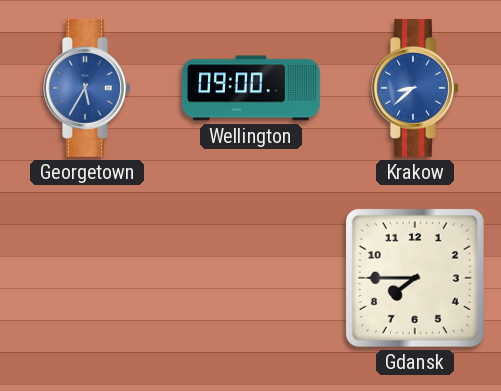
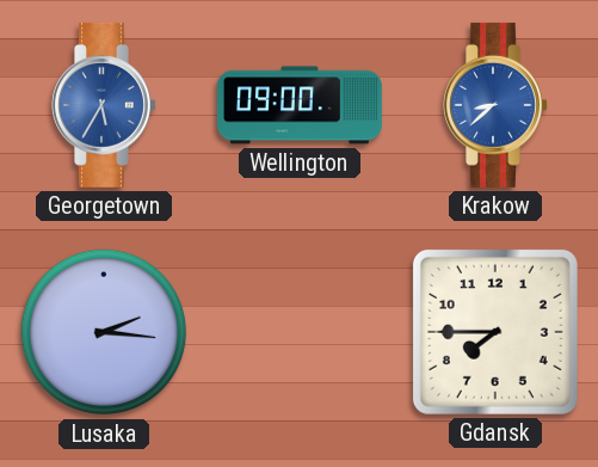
Lusaka: none -> 2:16
